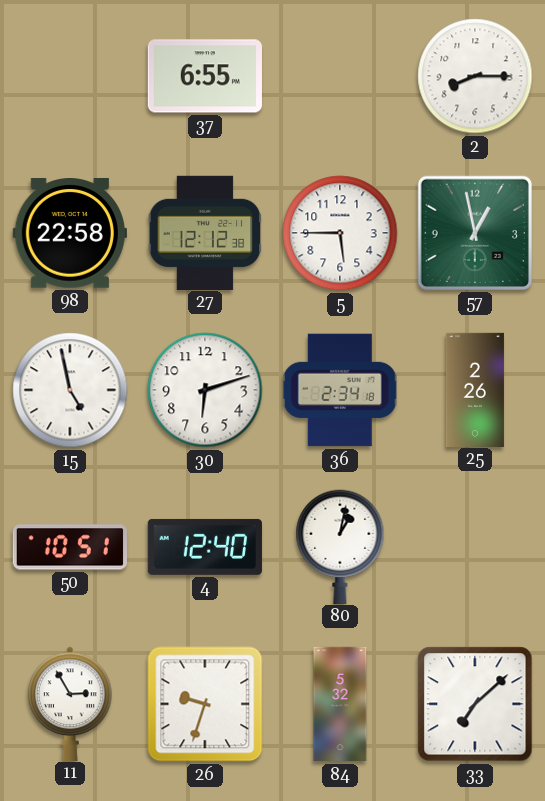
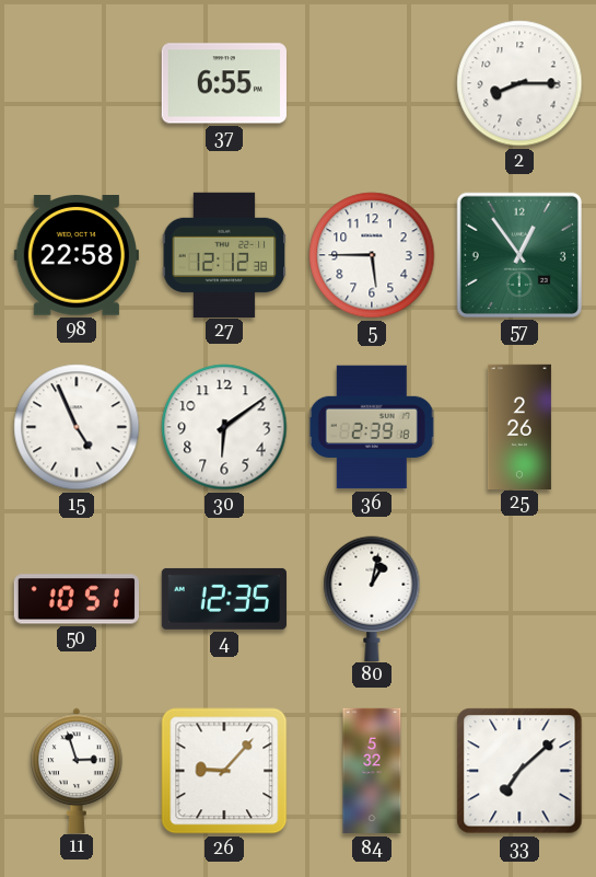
57: 12:58 -> 12:54
15: 4:58 -> 4:56
30: 6:12 -> 6:09
36: 2:34 -> 2:39
4: 12:40 -> 12:35
11: 2:55 -> 2:57
26: 9:33 -> 9:07
